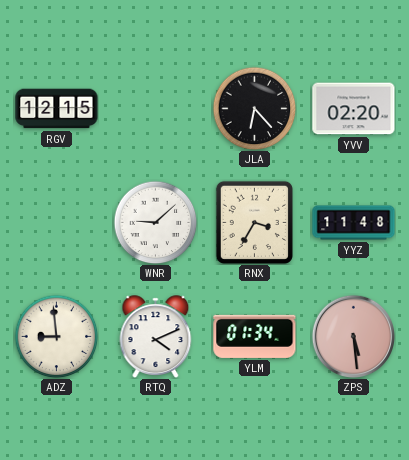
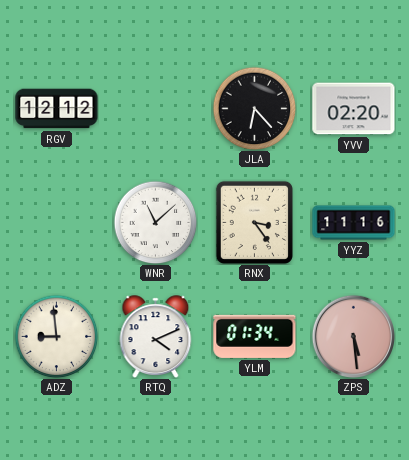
RGV: 12:15 -> 12:12
WNR: 9:08 -> 11:08
RNX: 3:35 -> 3:24
YYZ: 11:48 -> 11:16
